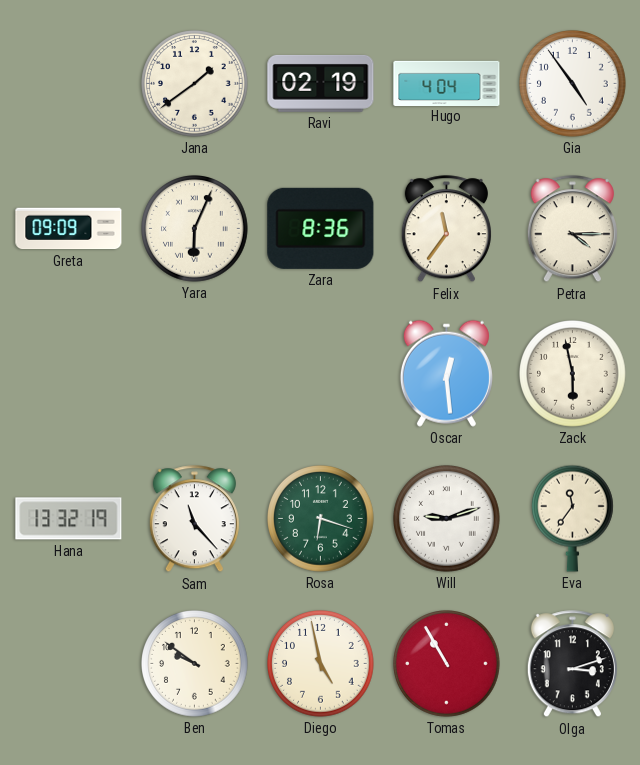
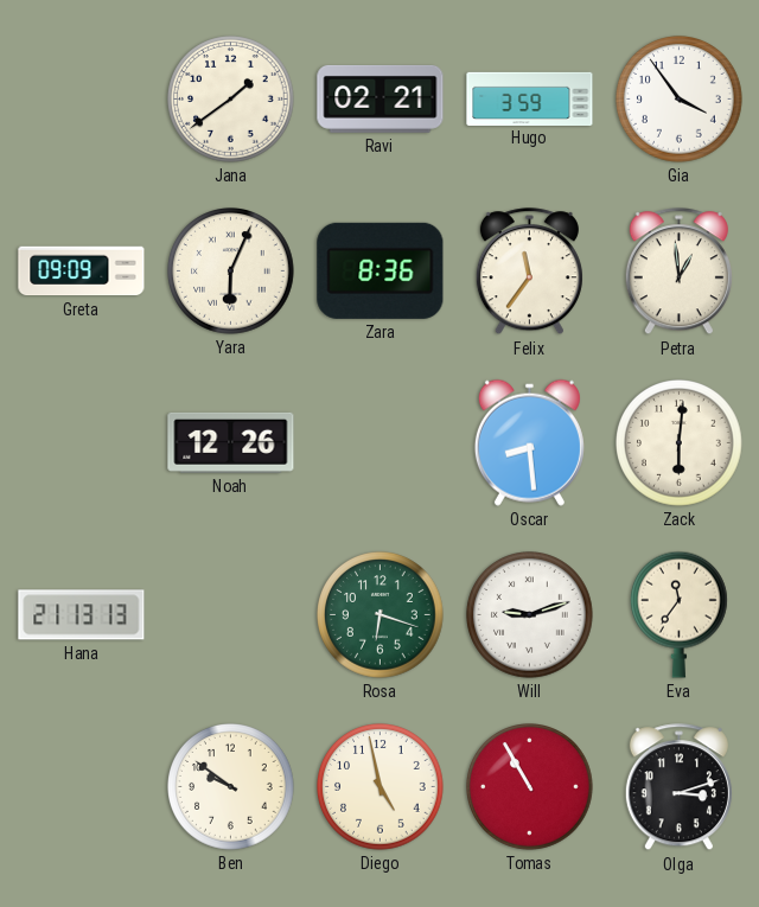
Ravi: 02:19 -> 02:21
Hugo: 4:04 -> 3:59
Gia: 4:54 -> 3:54
Petra: 4:15 -> 12:59
Noah: none -> 12:26
Oscar: 12:29 -> 8:29
Zack: 5:58 -> 6:01
Hana: 13:32 -> 21:13
Sam: 11:23 -> none
